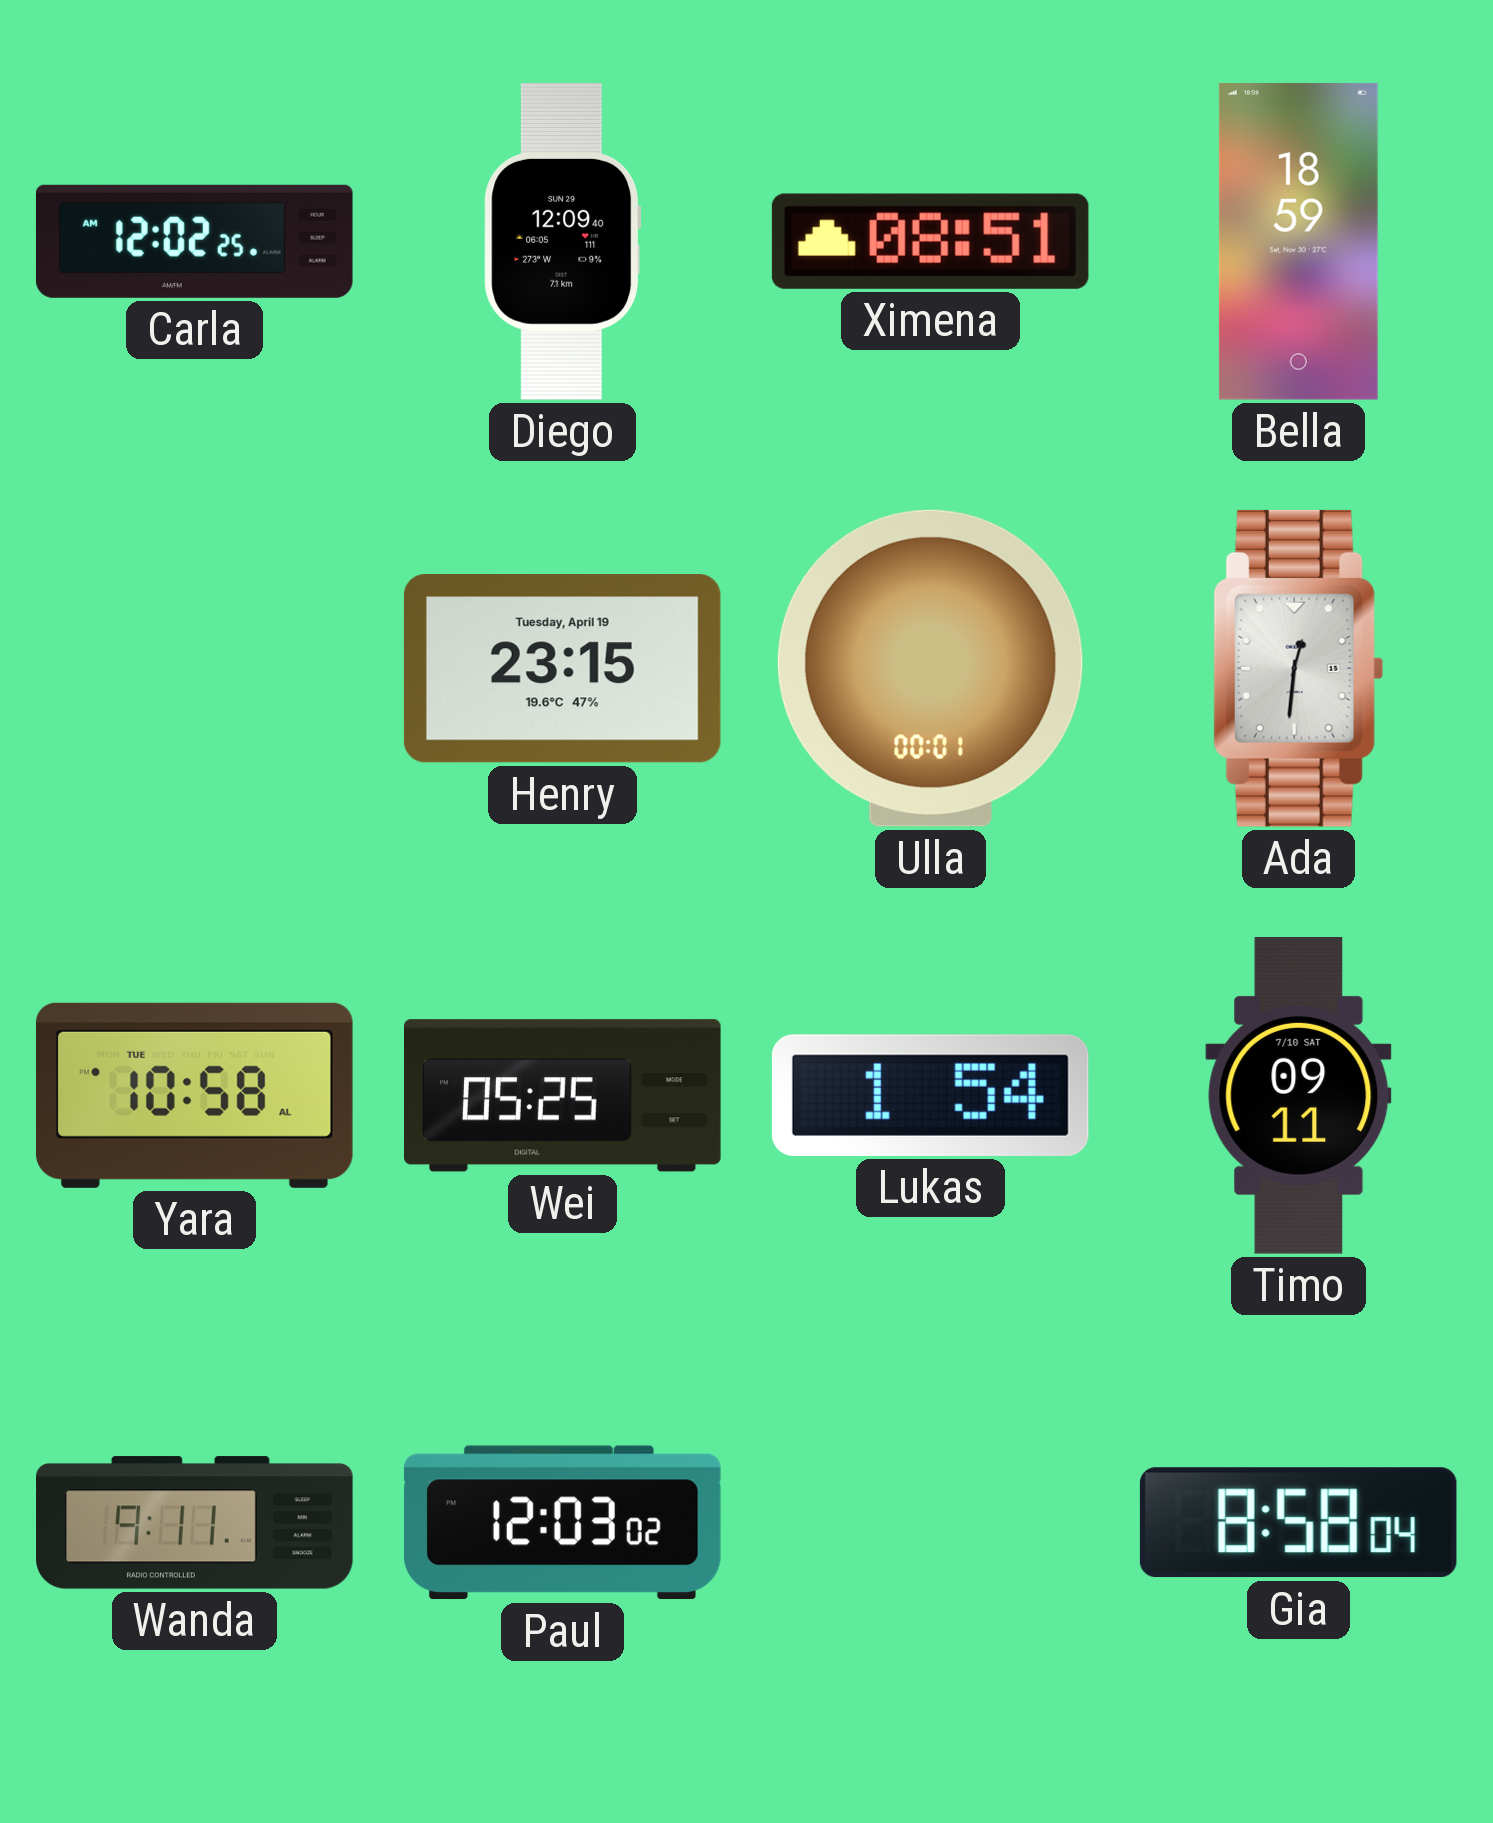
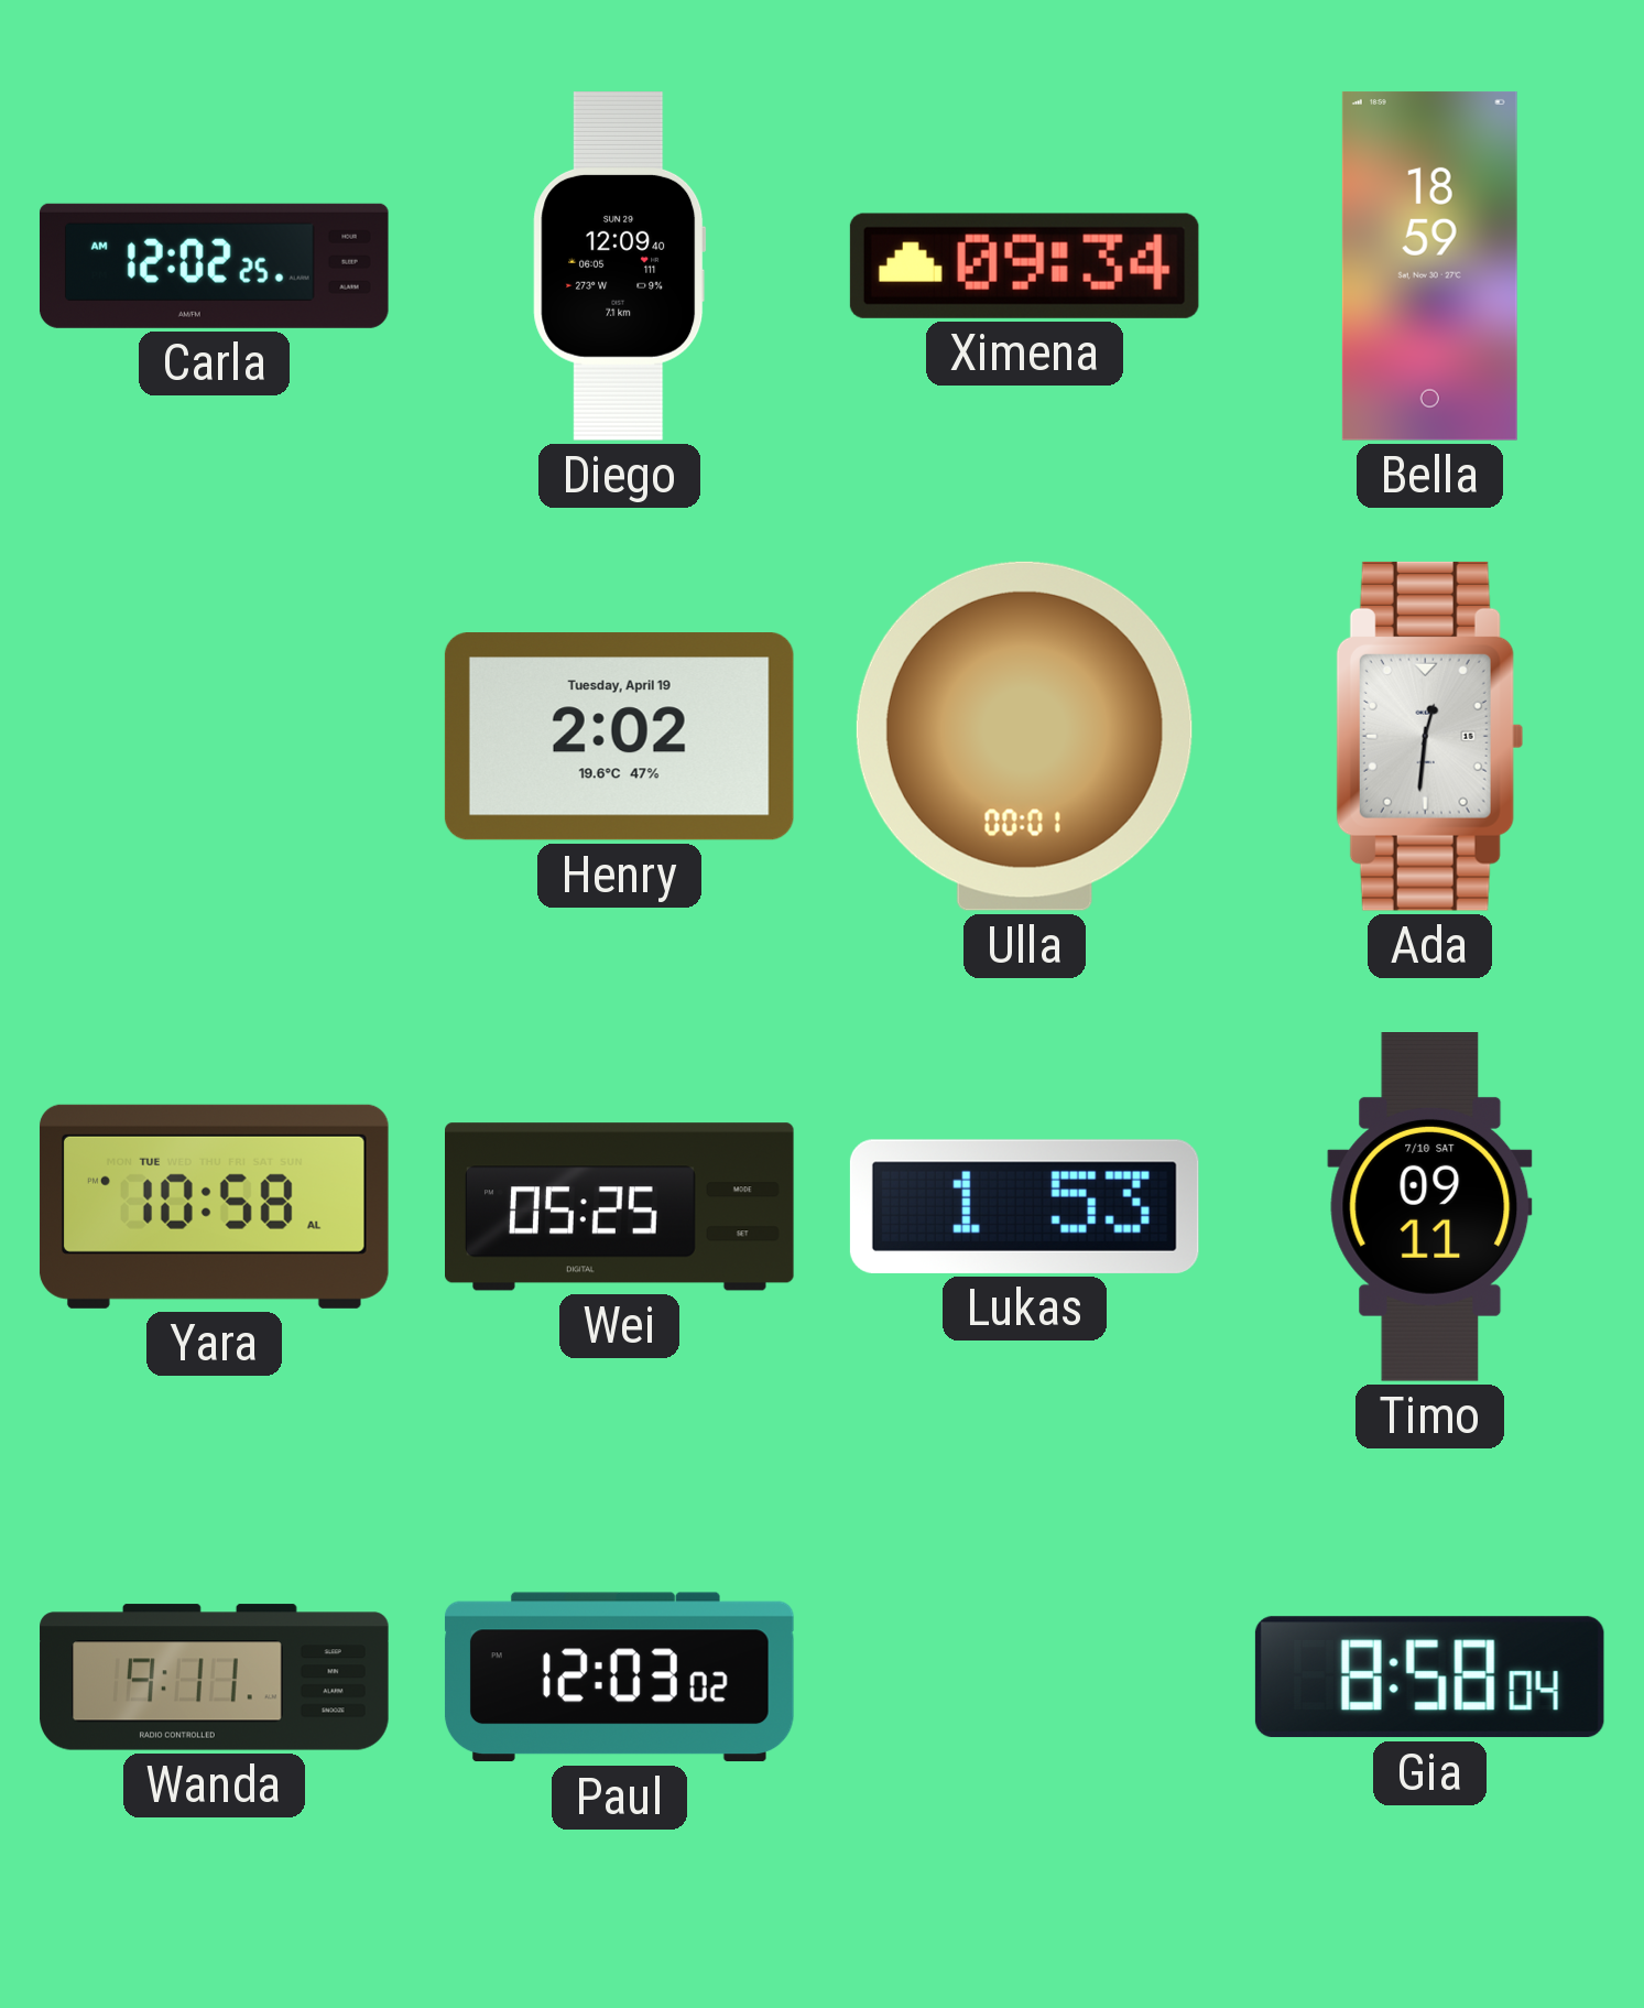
Ximena: 08:51 -> 09:34
Henry: 23:15 -> 2:02
Lukas: 1:54 -> 1:53
